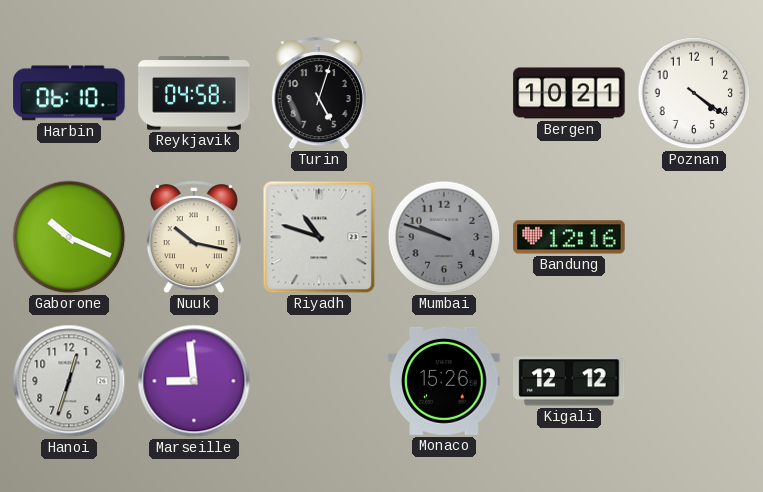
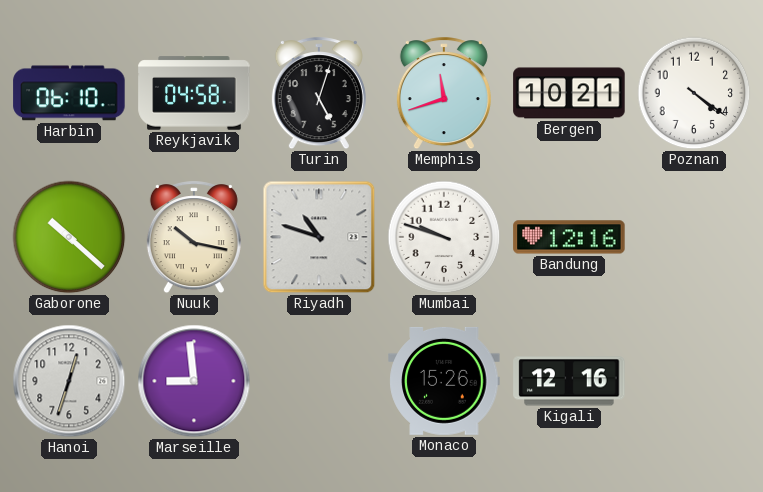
Memphis: none -> 11:42
Gaborone: 10:19 -> 10:22
Mumbai dial: grey -> white
Kigali: 12:12 -> 12:16
